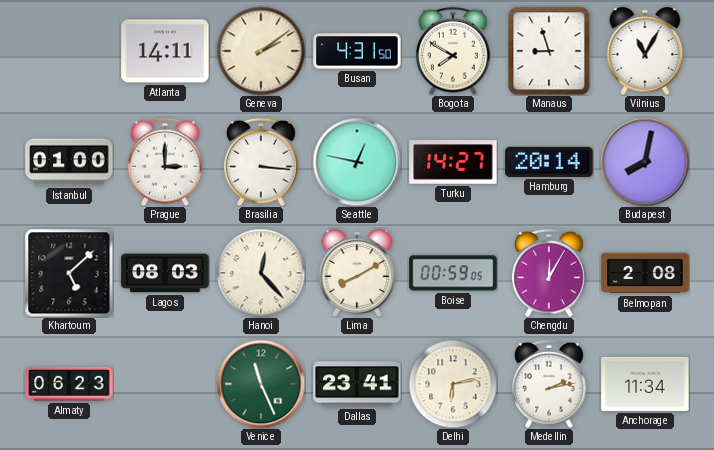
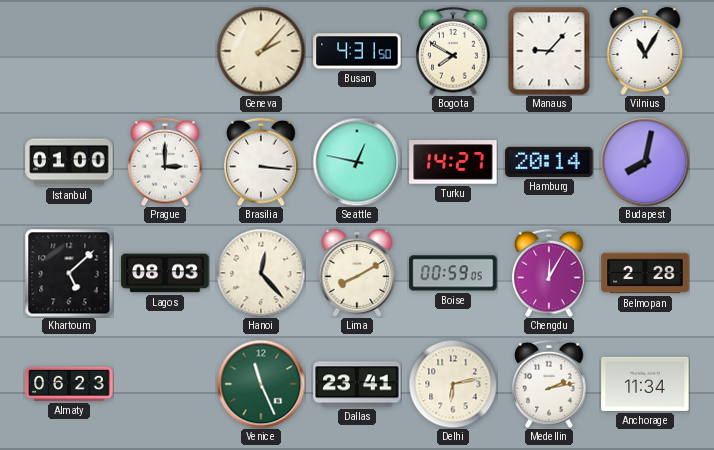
Atlanta: 14:11 -> none
Geneva: 2:09 -> 2:07
Manaus: 8:57 -> 9:07
Belmopan: 2:08 -> 2:28
